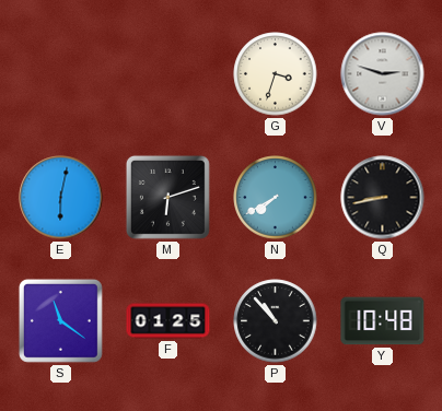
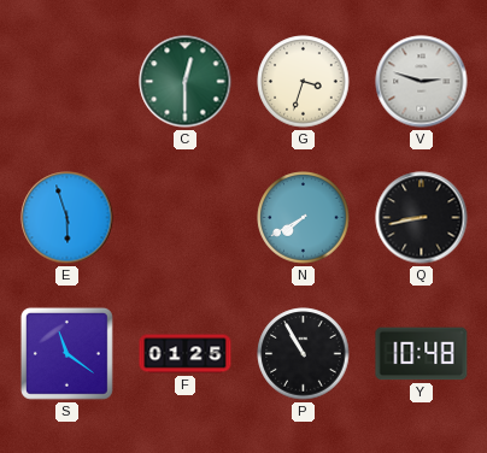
C: none -> 12:30
E: 6:02 -> 5:57
M: 6:12 -> none
P: 10:53 -> 10:55
